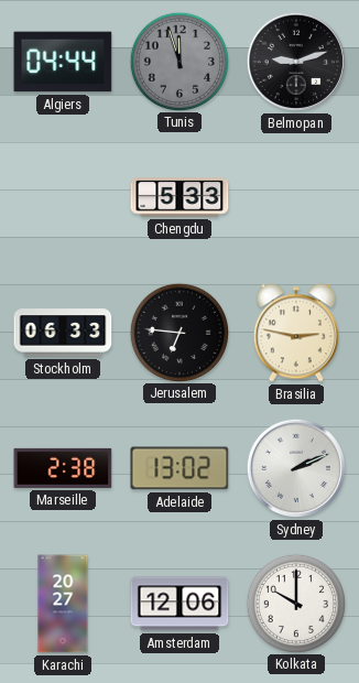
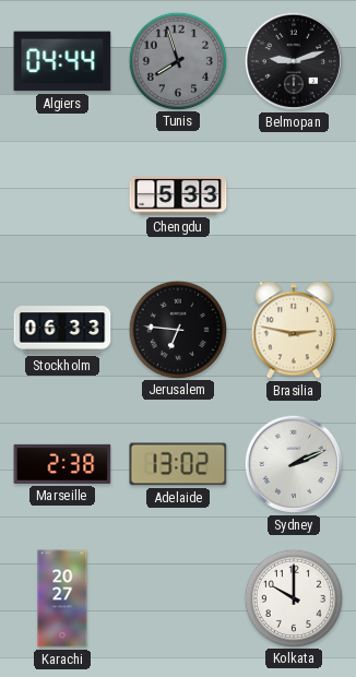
Tunis: 11:57 -> 7:57
Amsterdam: 12:06 -> none
